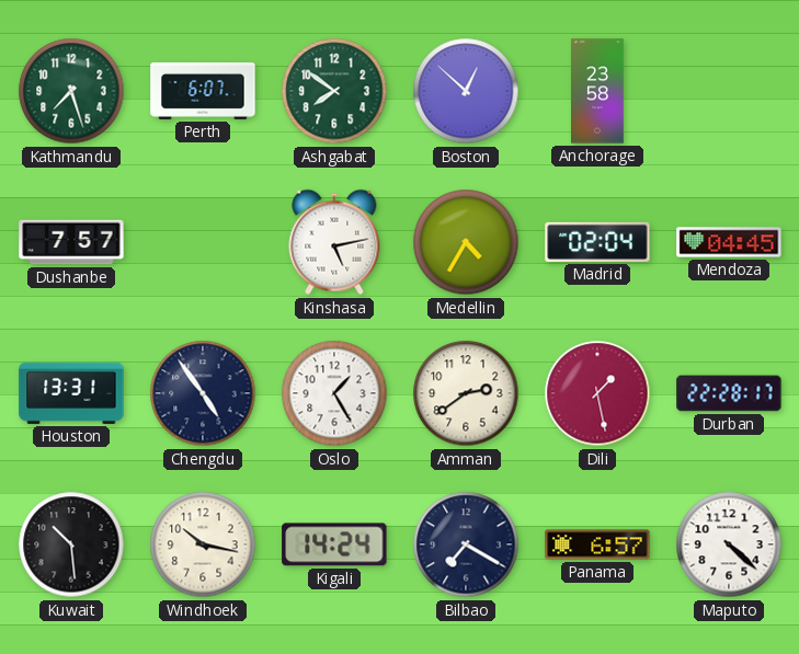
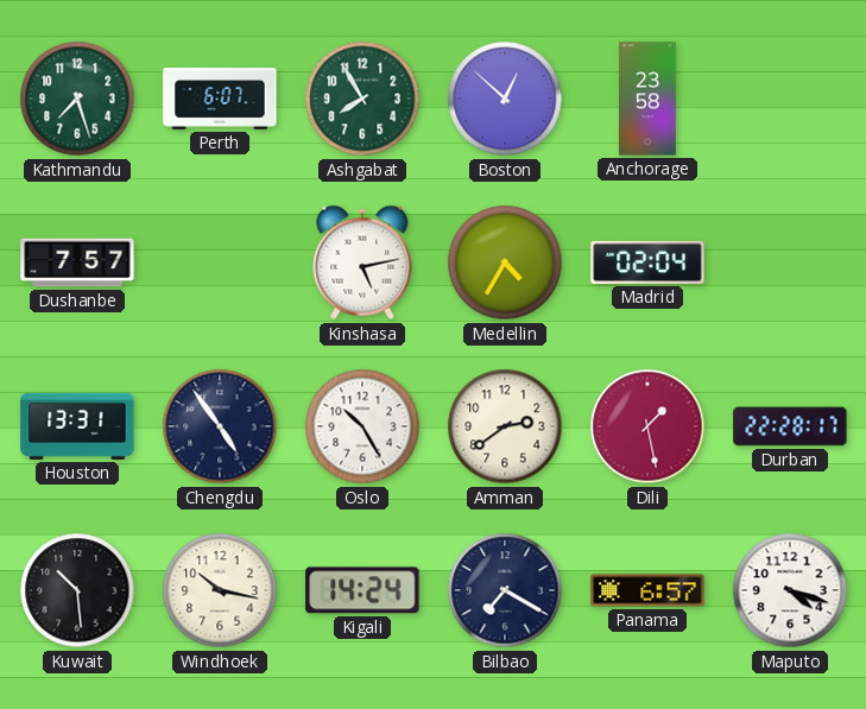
Ashgabat: 7:51 -> 7:55
Mendoza: 04:45 -> none
Oslo: 1:25 -> 10:25
Maputo: 4:22 -> 4:18
